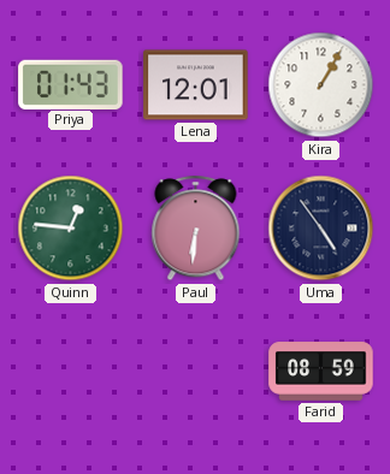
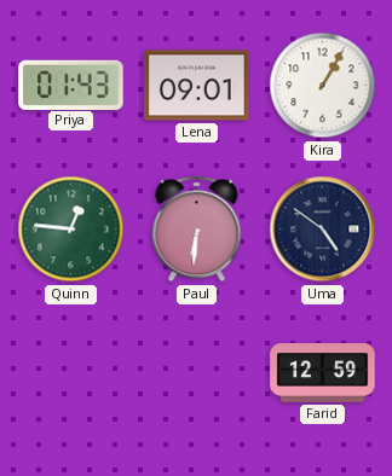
Lena: 12:01 -> 09:01
Uma: 4:54 -> 4:51
Farid: 08:59 -> 12:59
